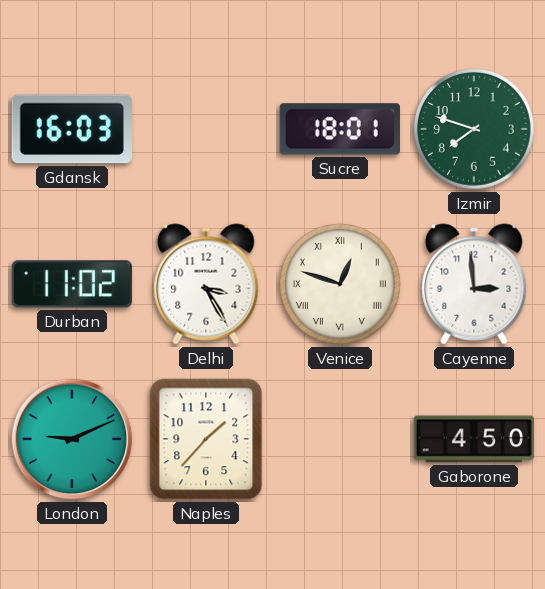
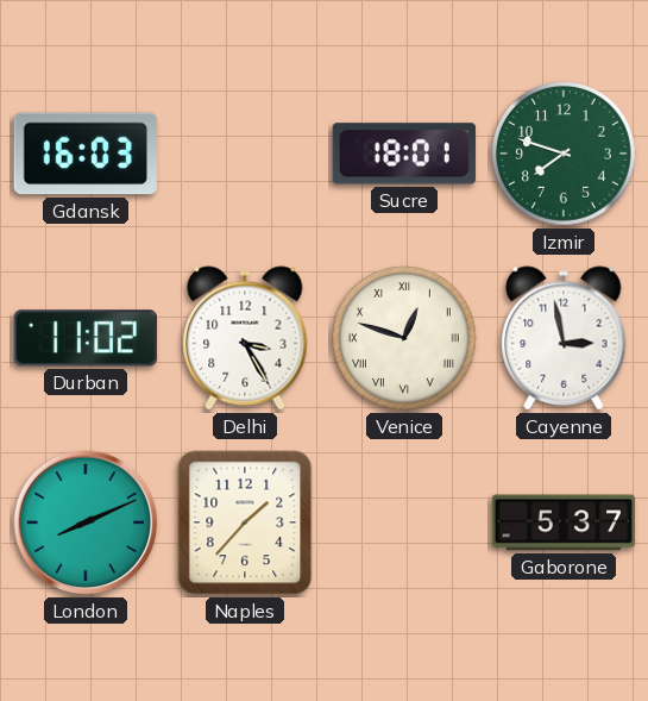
Cayenne: 2:59 -> 2:58
London: 9:11 -> 8:11
Gaborone: 4:50 -> 5:37
